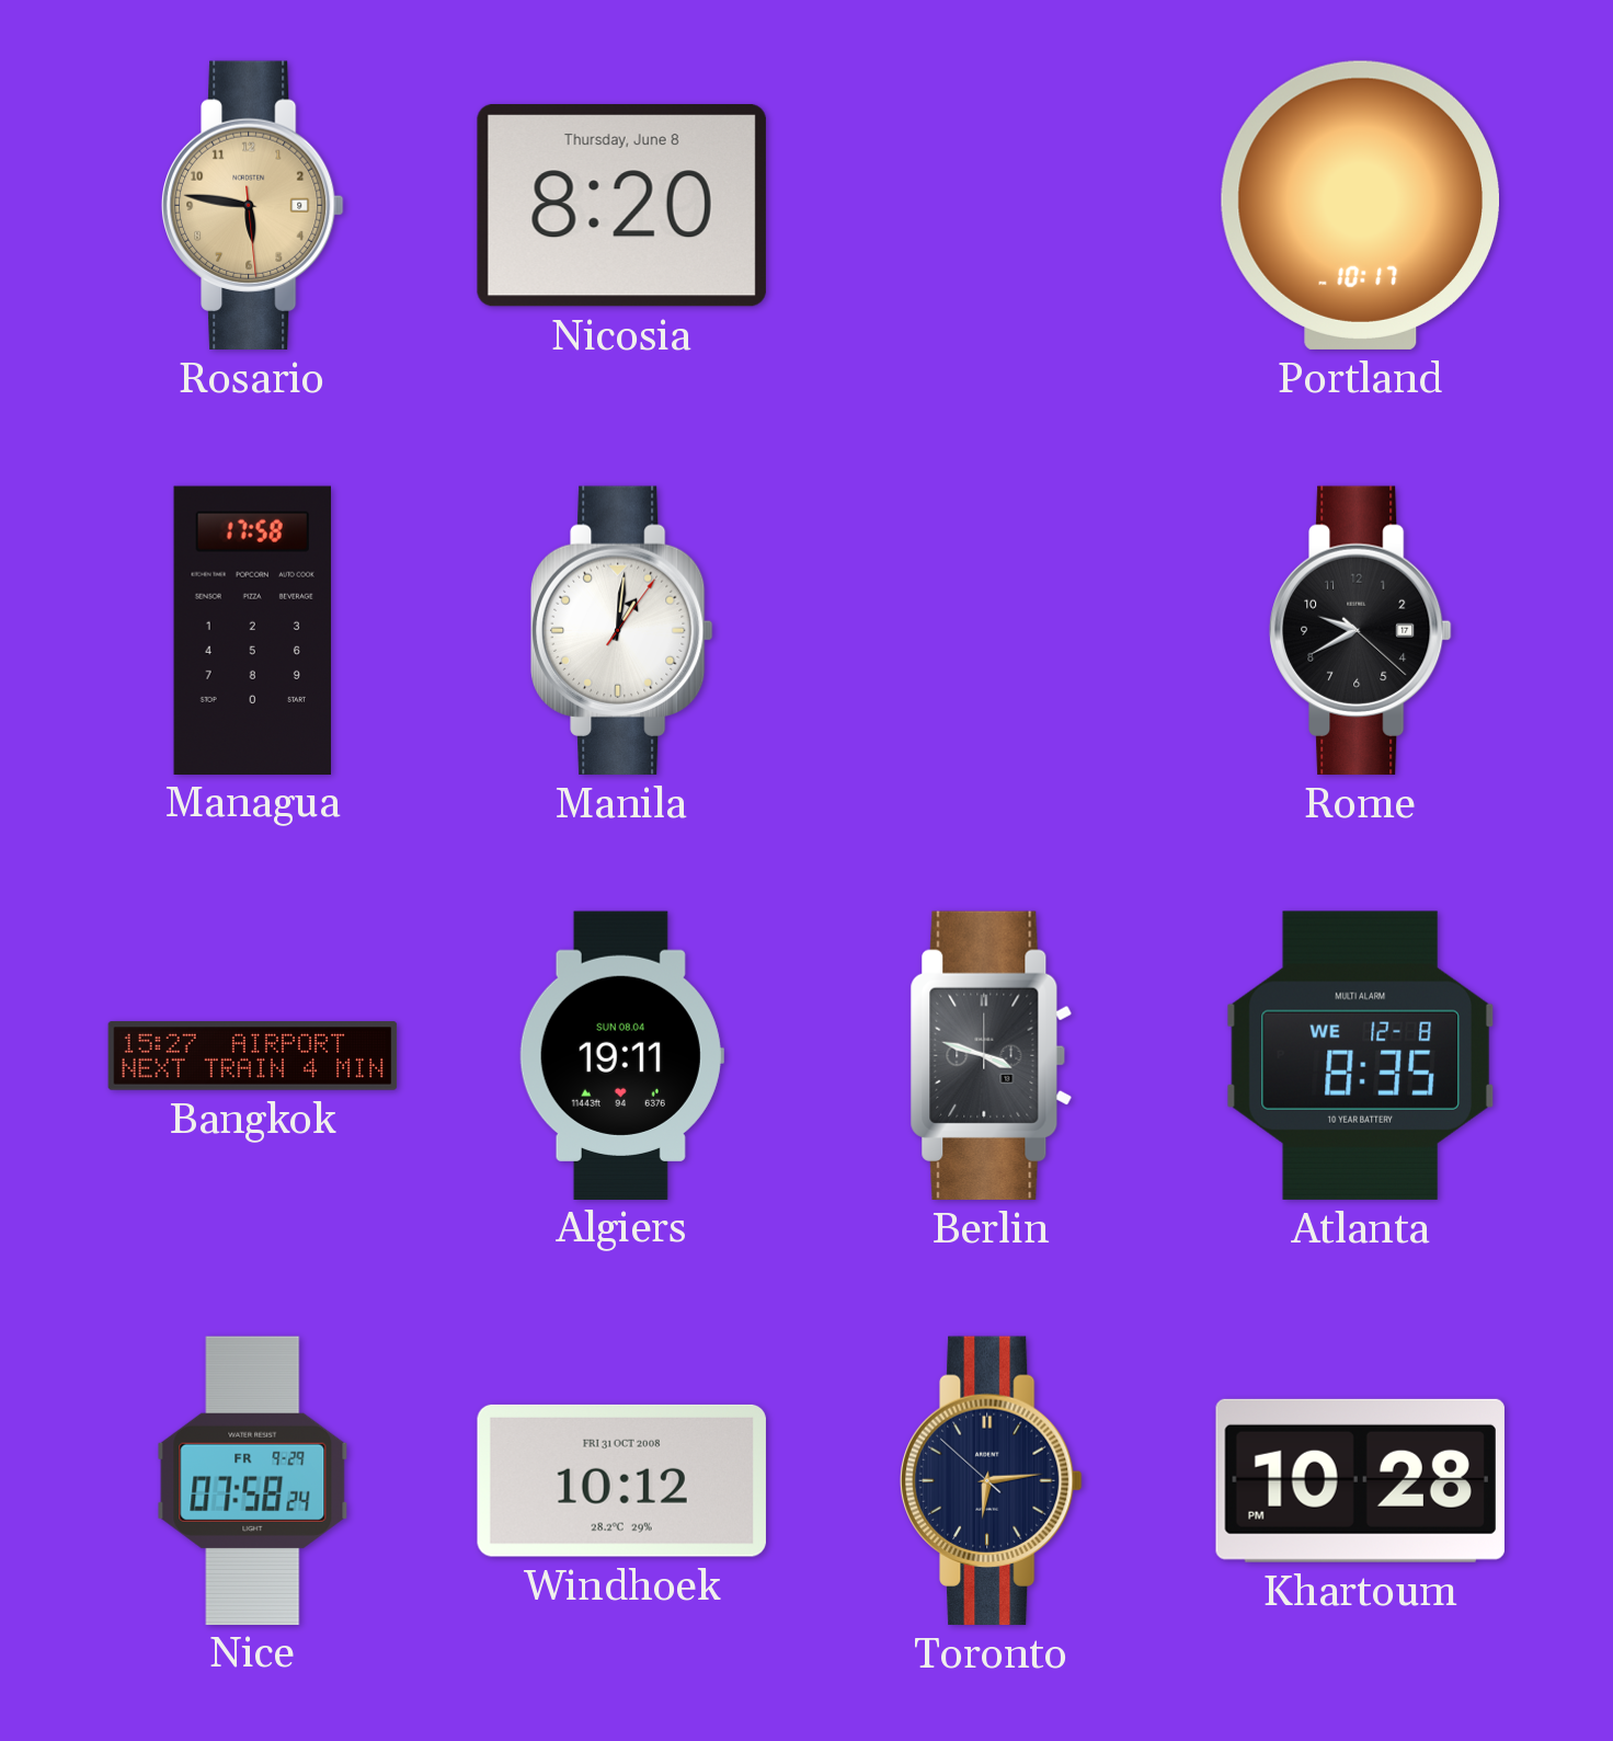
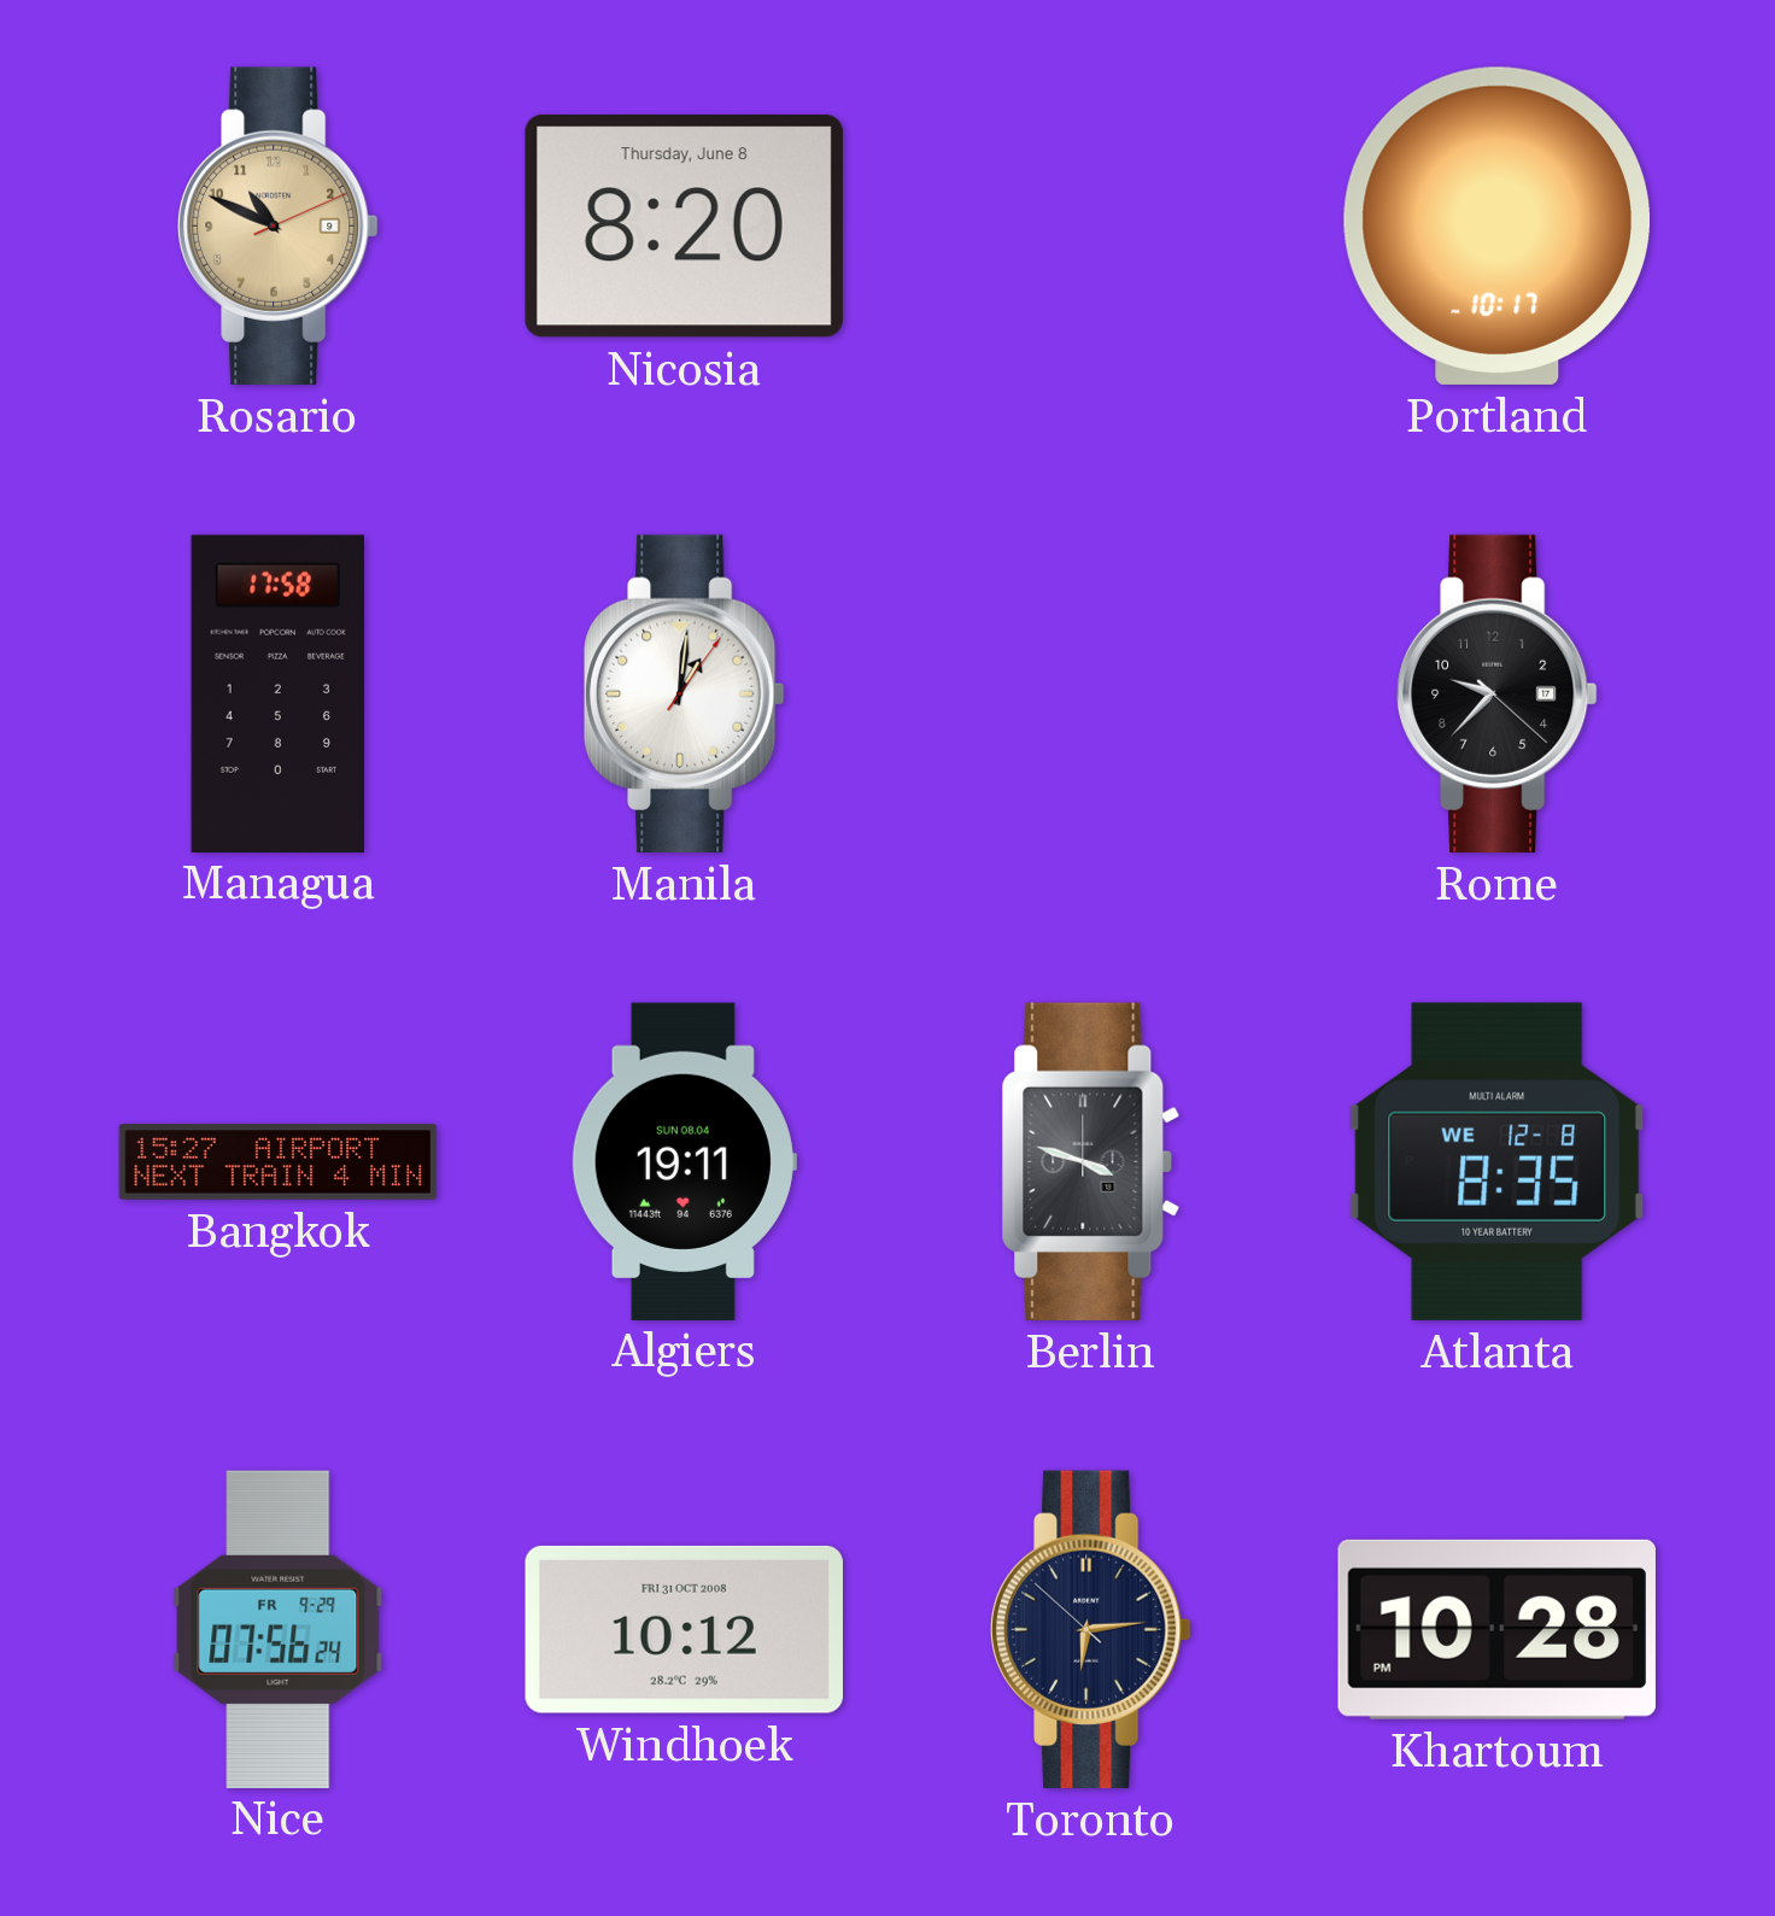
Rosario: 5:46 -> 10:49
Rome: 9:40 -> 9:37
Nice: 07:58 -> 07:56
